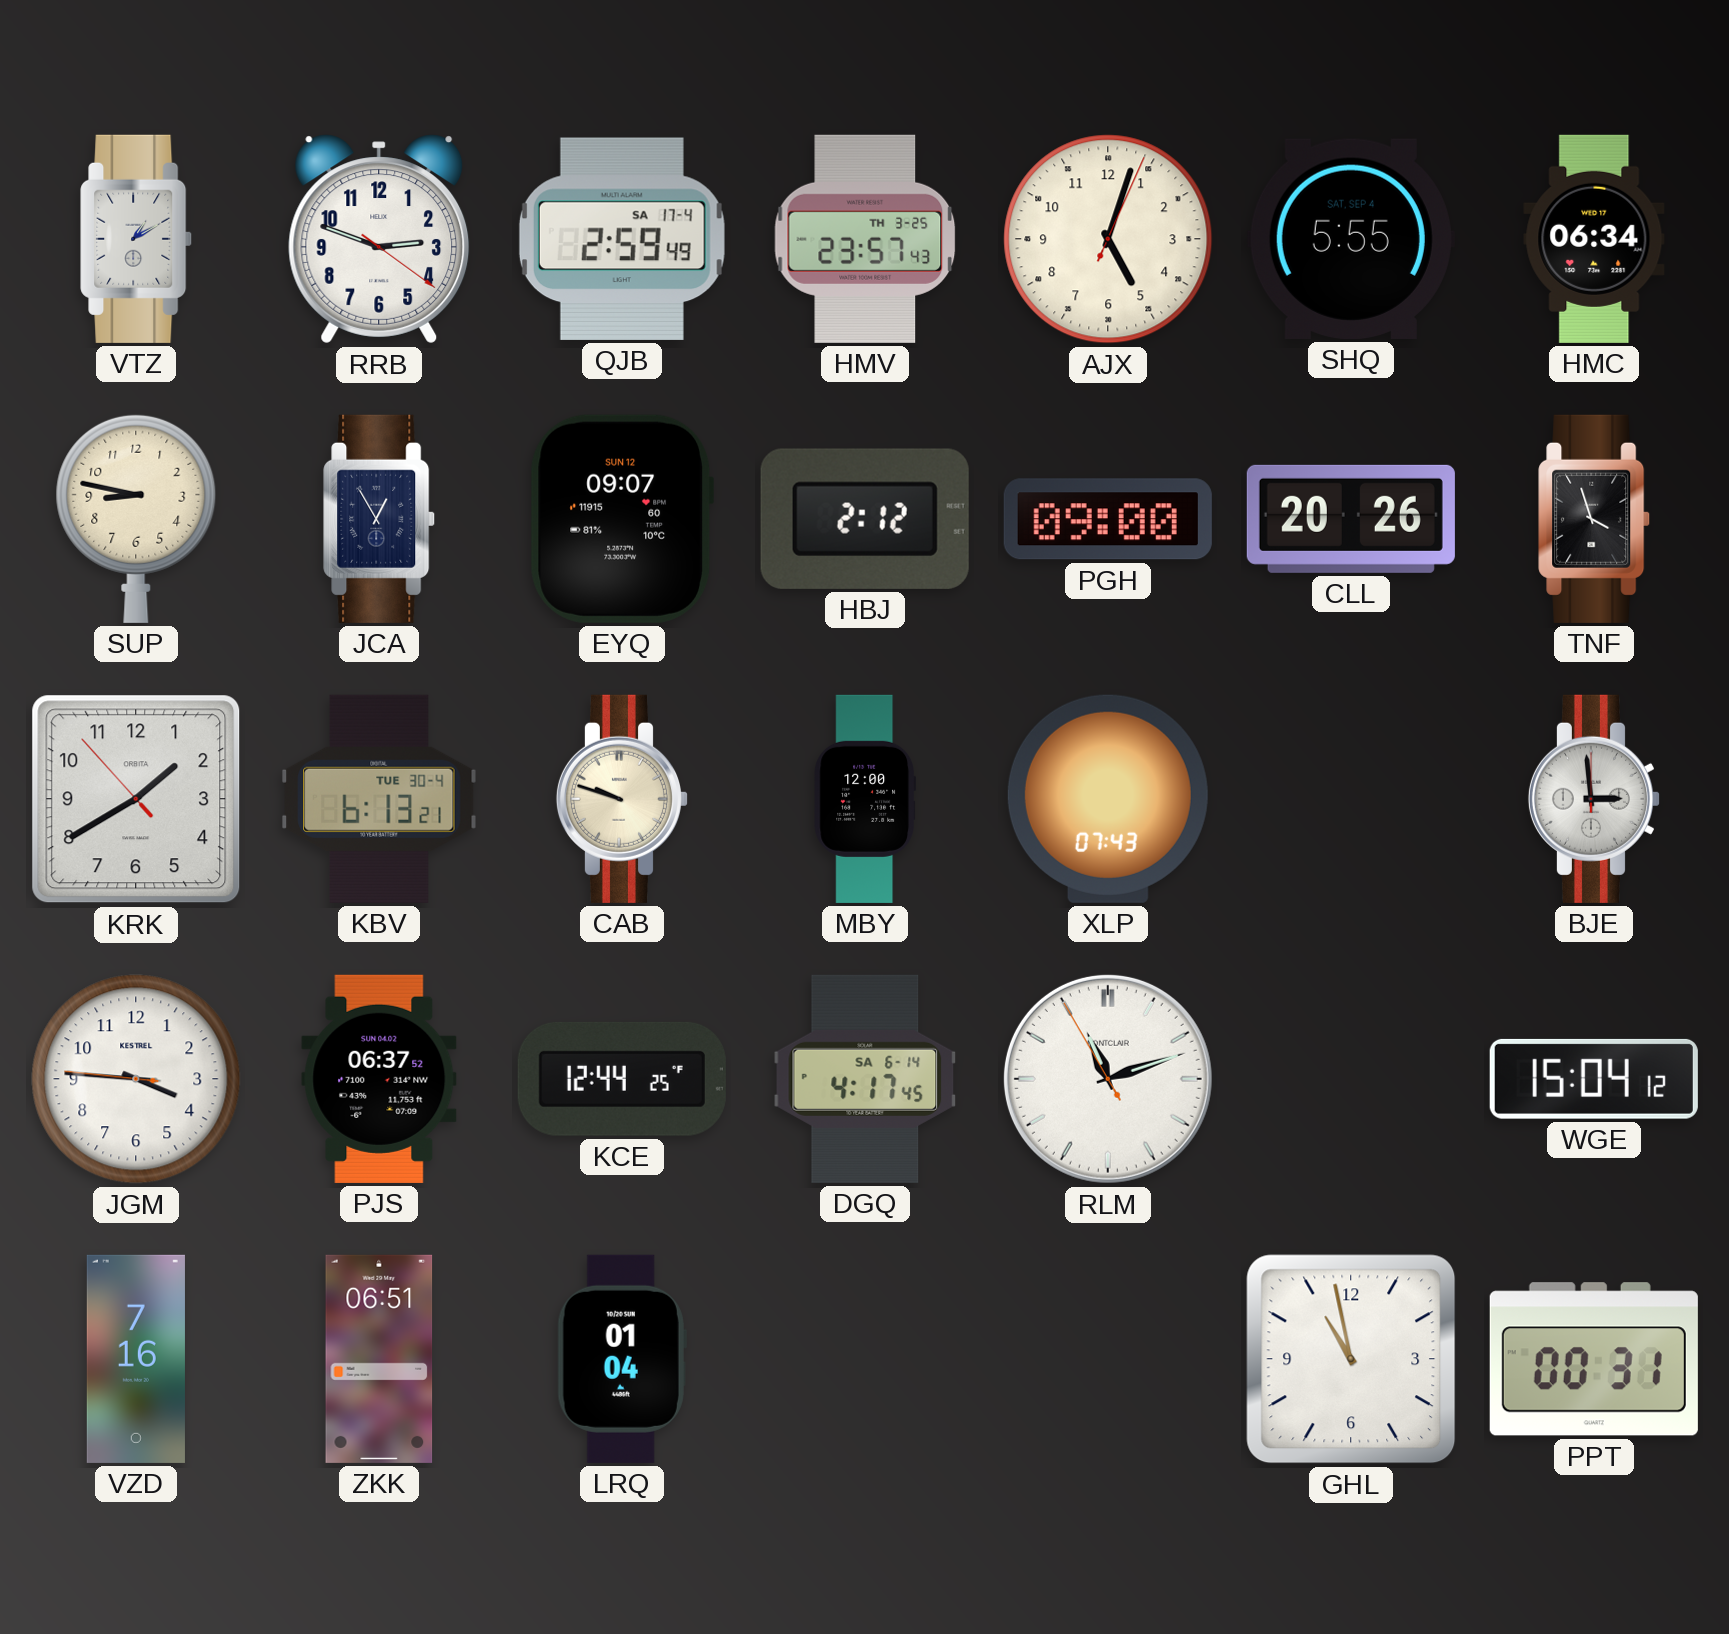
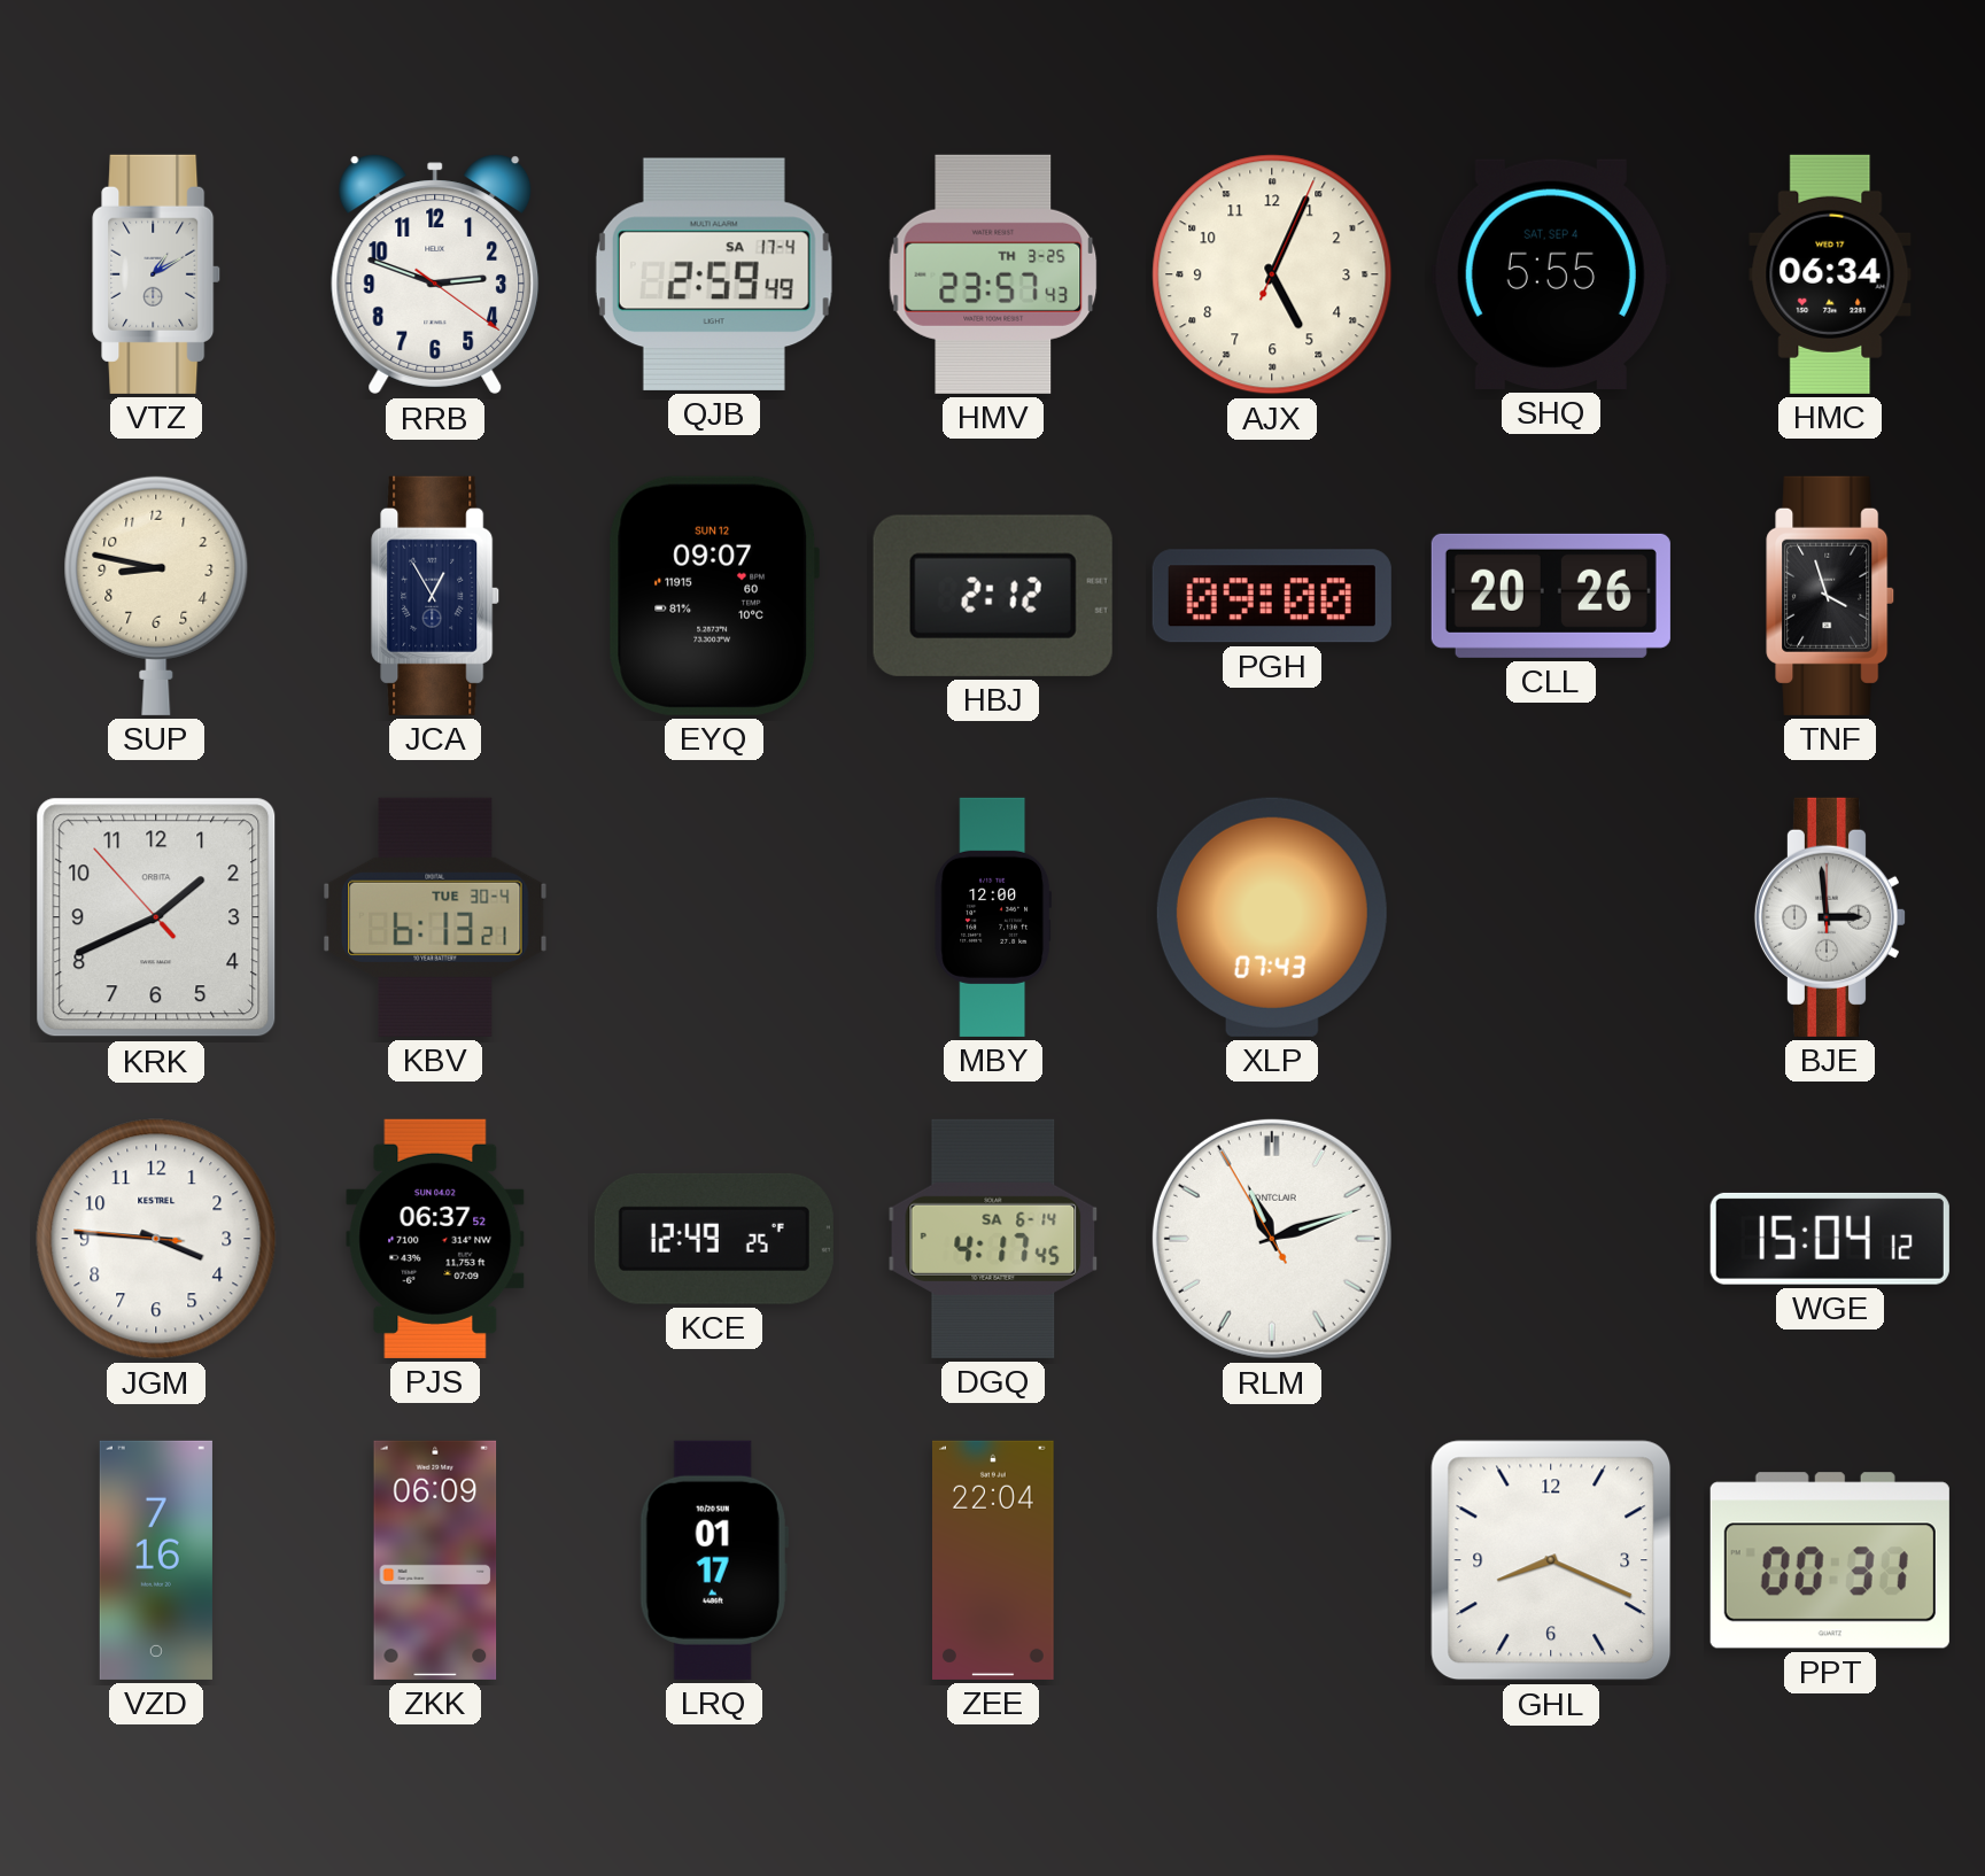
AJX: 5:03 -> 5:04
KRK: 1:39 -> 1:40
CAB: 9:48 -> none
KCE: 12:44 -> 12:49
ZKK: 06:51 -> 06:09
LRQ: 01:04 -> 01:17
ZEE: none -> 22:04
GHL: 10:58 -> 8:19
